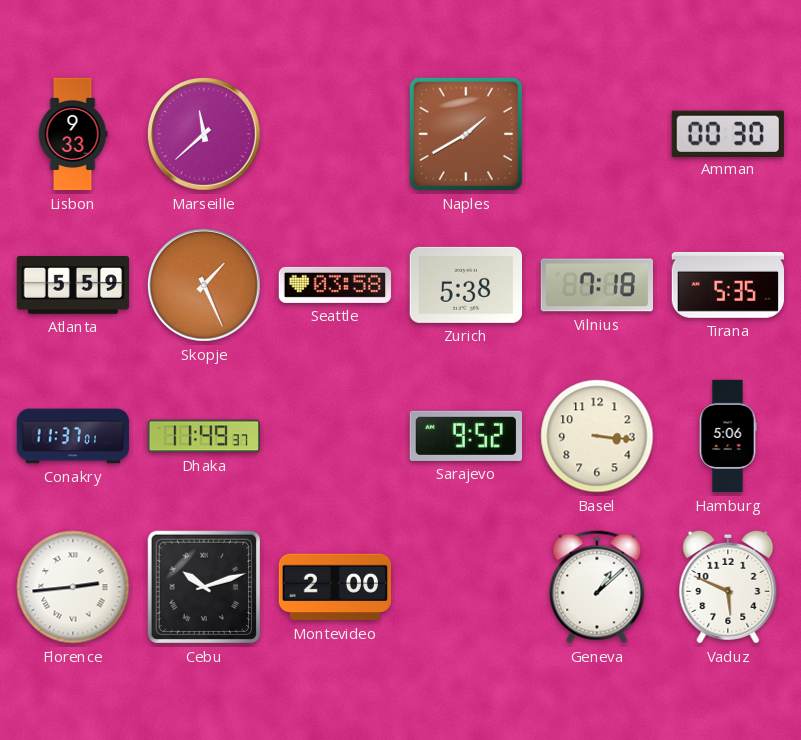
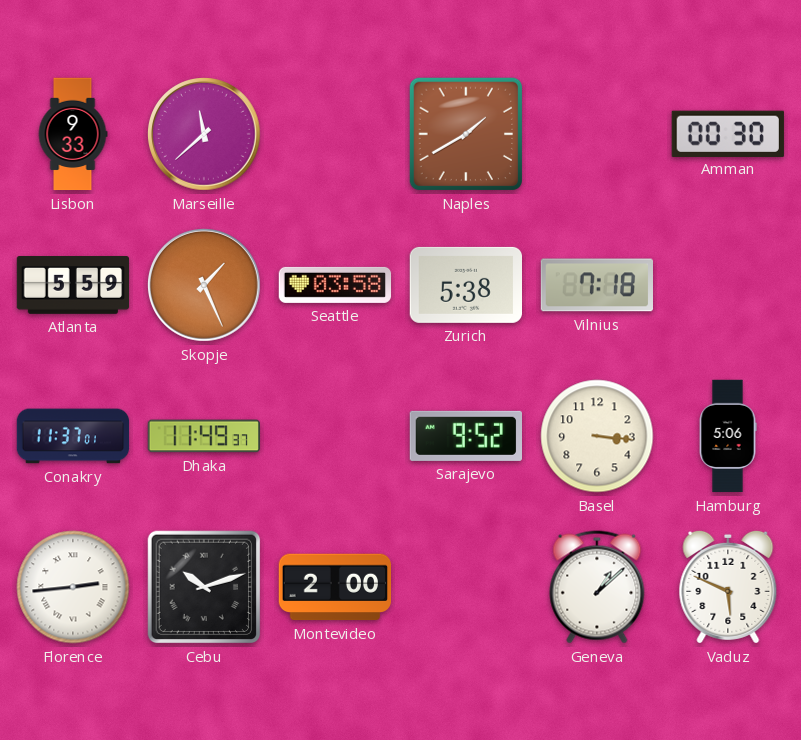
Tirana: 5:35 -> none
